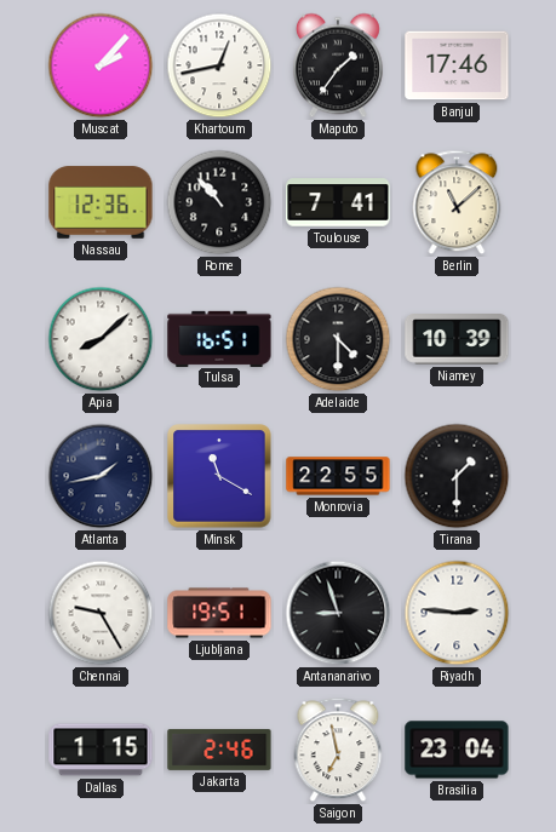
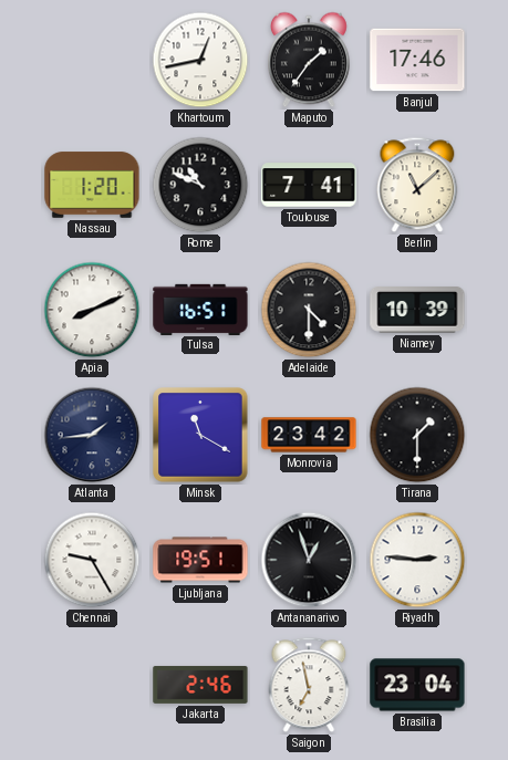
Muscat: 2:07 -> none
Nassau: 12:36 -> 1:20
Rome: 10:53 -> 10:49
Apia: 8:08 -> 8:11
Atlanta: 1:43 -> 1:44
Monrovia: 22:55 -> 23:42
Antananarivo: 8:57 -> 12:57
Dallas: 1:15 -> none
